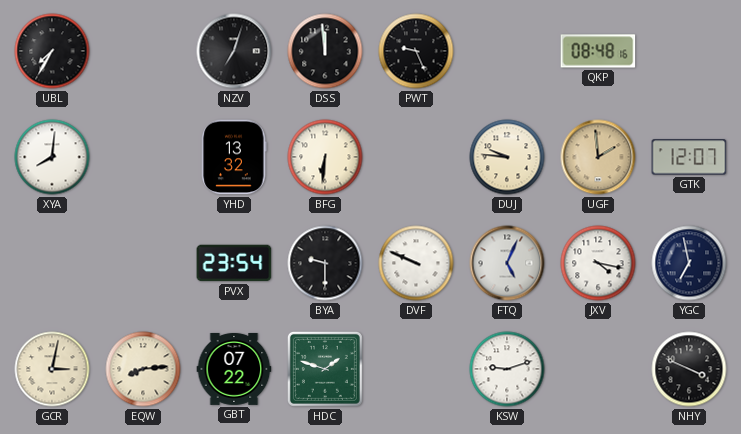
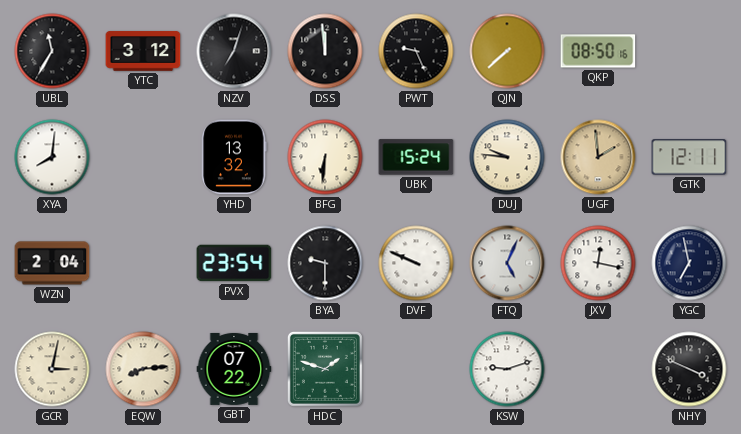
UBL: 7:35 -> 11:35
YTC: none -> 3:12
QJN: none -> 7:38
QKP: 08:48 -> 08:50
UBK: none -> 15:24
GTK: 12:07 -> 12:11
WZN: none -> 2:04
JXV: 4:17 -> 12:17
